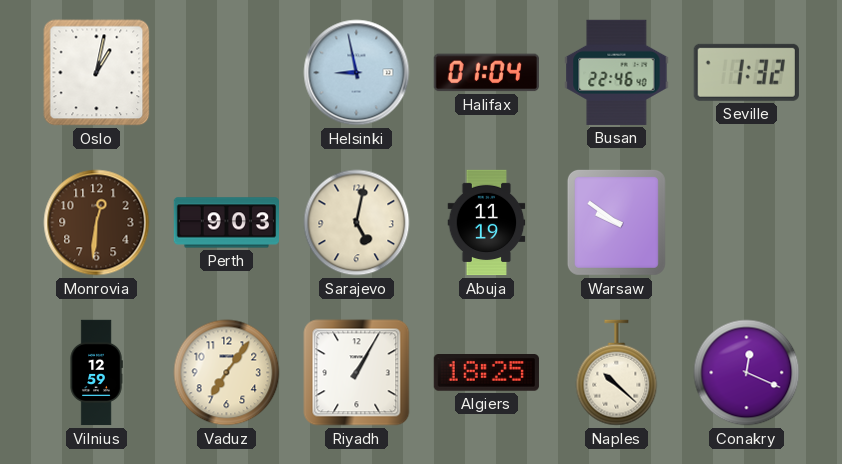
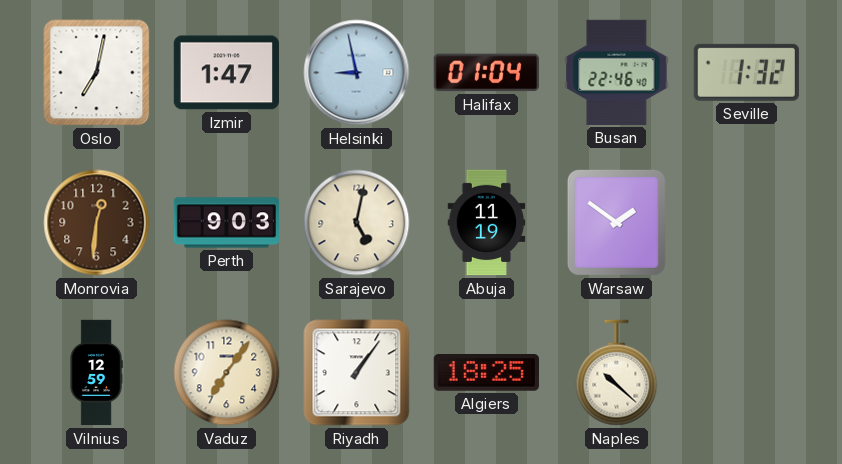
Oslo: 1:02 -> 7:02
Izmir: none -> 1:47
Warsaw: 9:51 -> 1:51
Riyadh: 1:05 -> 1:06
Conakry: 12:19 -> none
